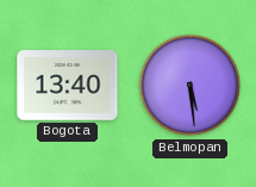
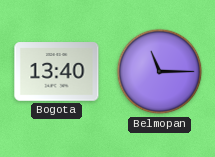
Belmopan: 5:29 -> 11:15
